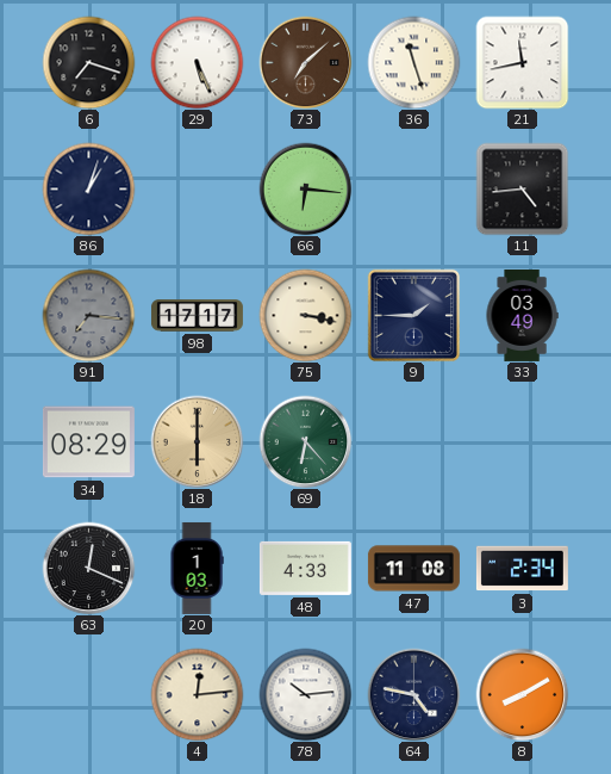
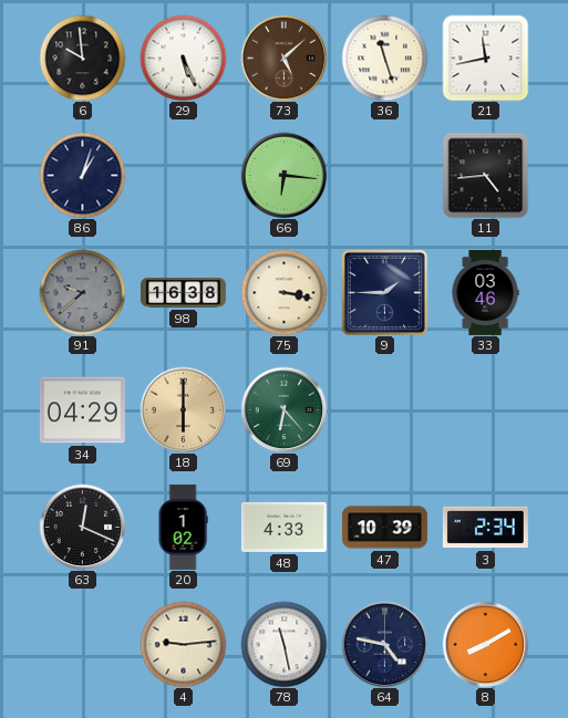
6: 7:18 -> 9:59
73: 7:08 -> 5:08
91: 7:16 -> 9:38
98: 17:17 -> 16:38
33: 03:49 -> 03:46
34: 08:29 -> 04:29
20: 1:03 -> 1:02
47: 11:08 -> 10:39
4: 12:14 -> 9:14
78: 10:14 -> 11:28
